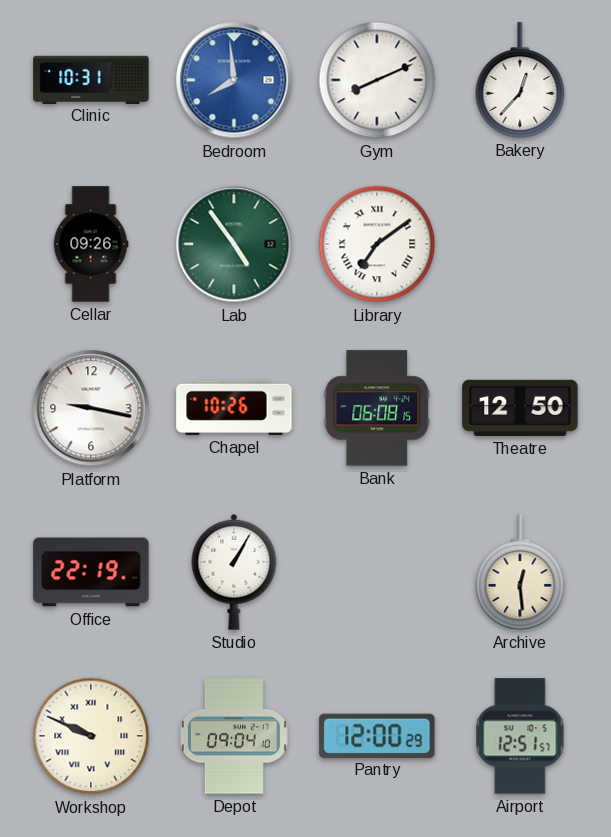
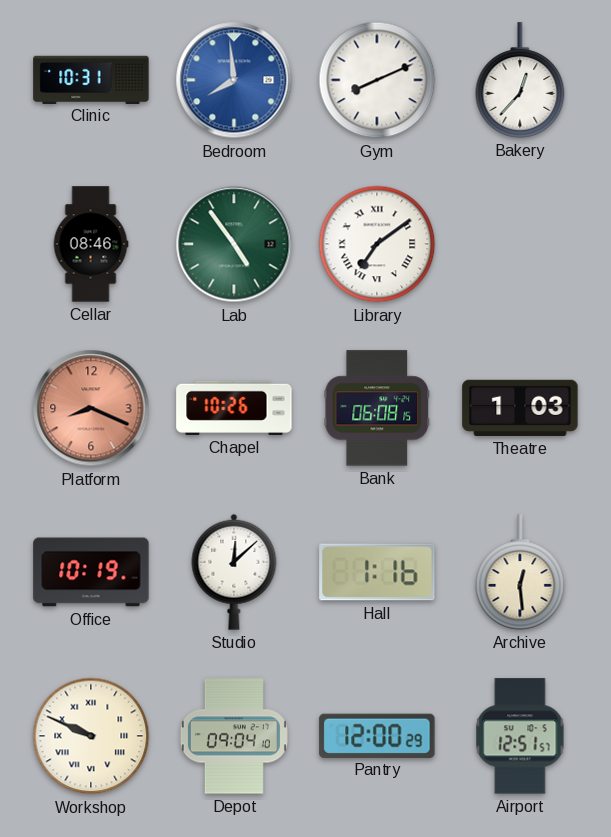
Cellar: 09:26 -> 08:46
Platform: 9:17 -> 8:19
Platform dial: white -> salmon
Theatre: 12:50 -> 1:03
Office: 22:19 -> 10:19
Studio: 1:05 -> 12:08
Hall: none -> 1:16
